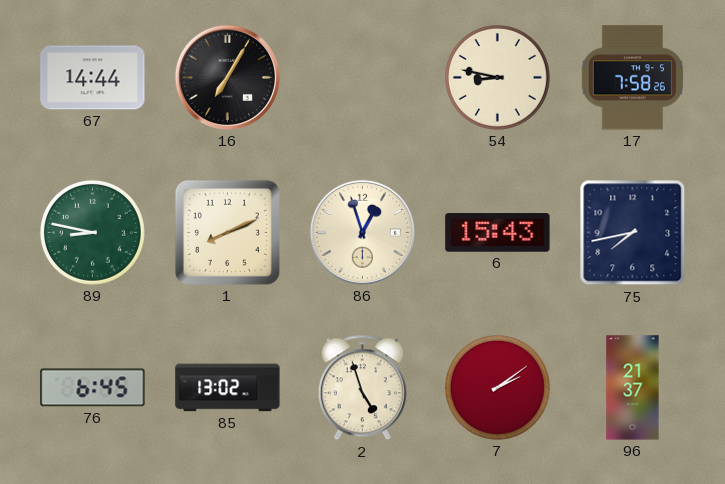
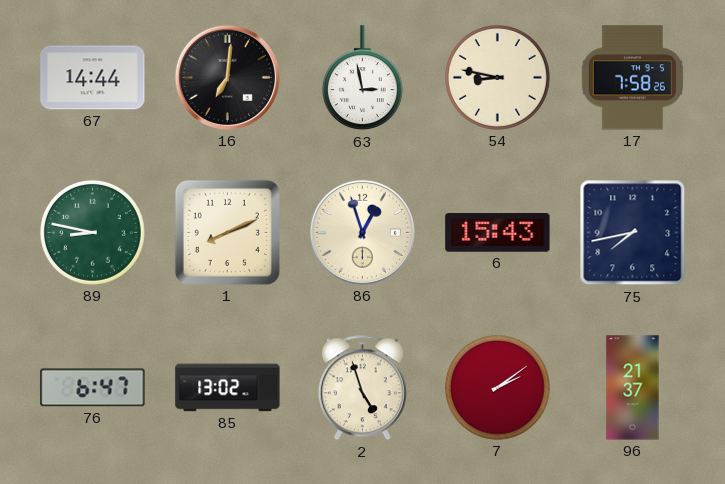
16: 7:05 -> 7:01
63: none -> 2:58
76: 6:45 -> 6:47
